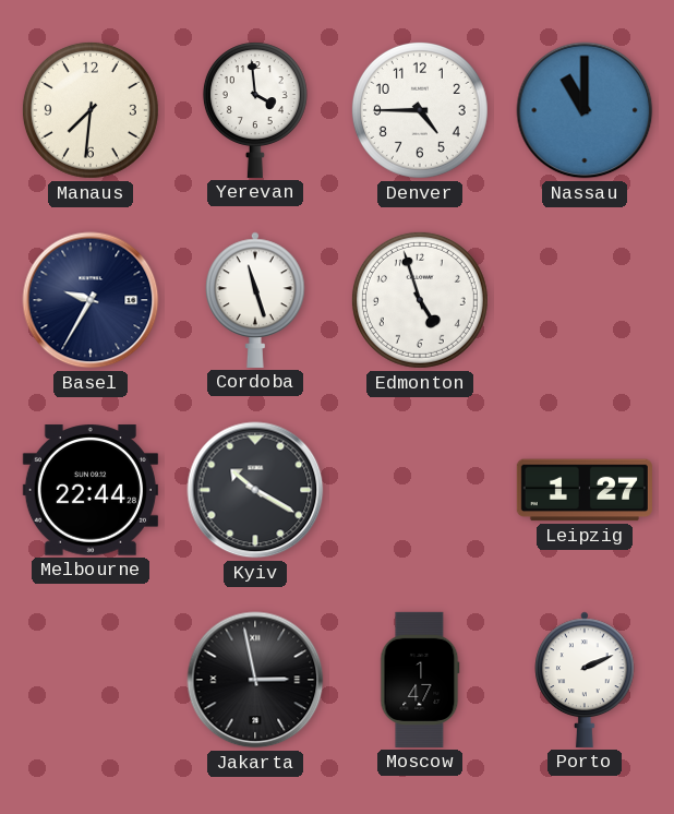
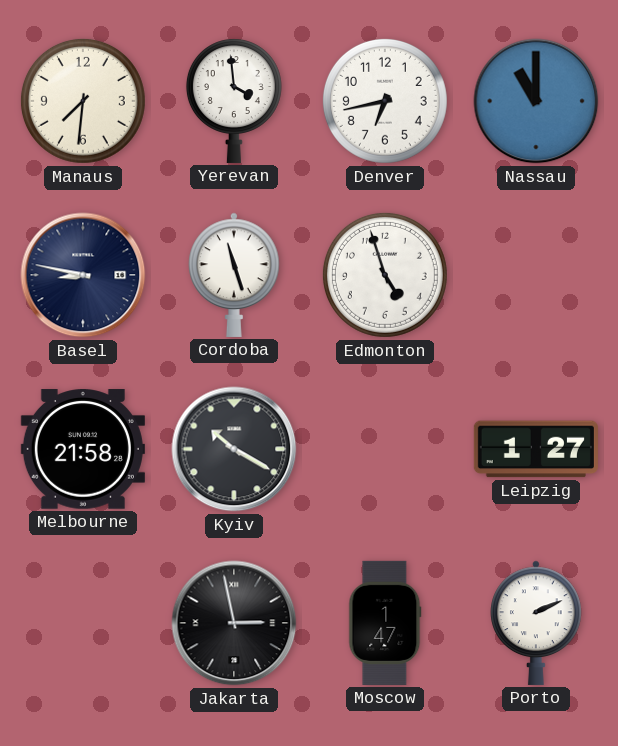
Denver: 4:45 -> 6:43
Basel: 9:35 -> 8:47
Melbourne: 22:44 -> 21:58
